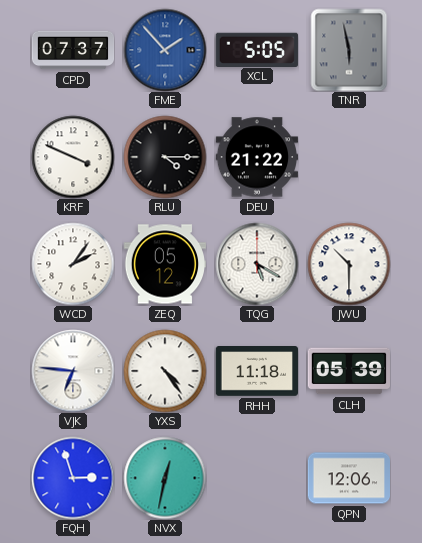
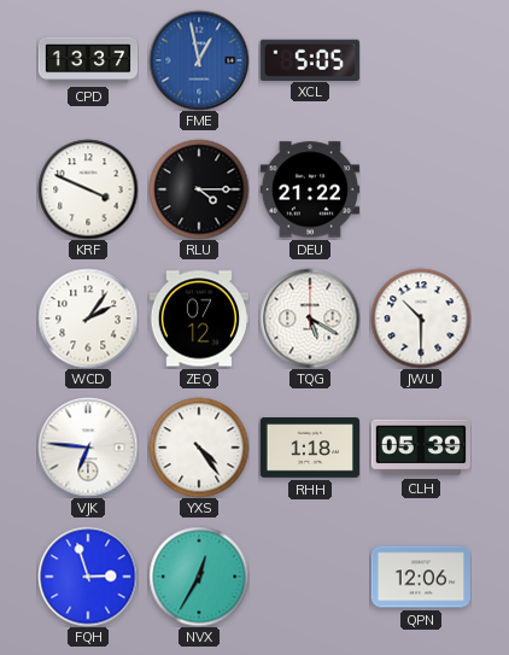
CPD: 07:37 -> 13:37
FME: 1:53 -> 12:58
TNR: 5:58 -> none
ZEQ: 05:12 -> 07:12
RHH: 11:18 -> 1:18
NVX: 12:32 -> 12:35
